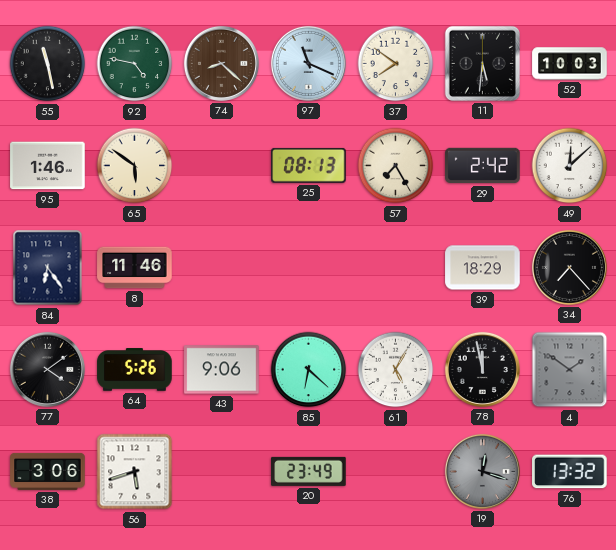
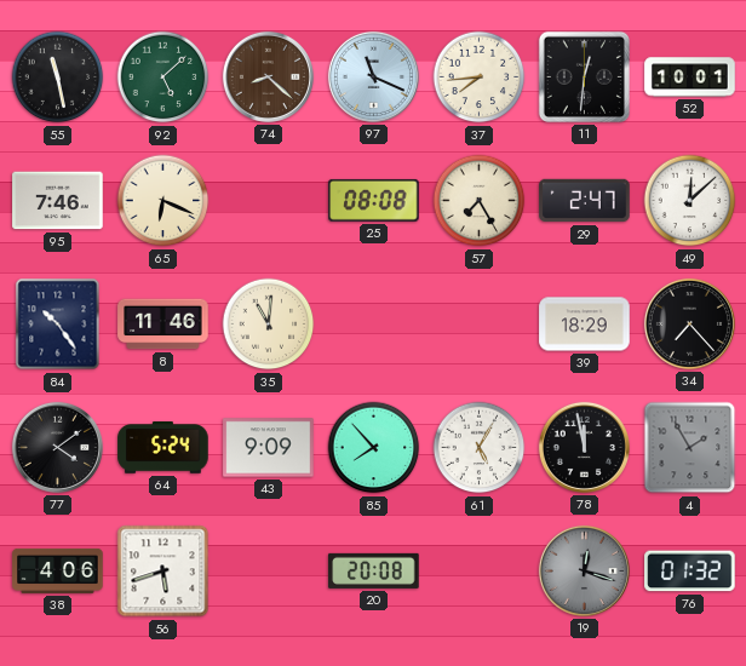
92: 4:47 -> 5:08
37: 7:51 -> 7:44
11: 5:31 -> 12:31
52: 10:03 -> 10:01
95: 1:46 -> 7:46
65: 5:51 -> 6:19
25: 08:13 -> 08:08
29: 2:42 -> 2:47
84: 6:24 -> 10:24
35: none -> 11:01
64: 5:26 -> 5:24
43: 9:06 -> 9:09
85: 6:22 -> 7:53
4: 1:51 -> 1:55
38: 3:06 -> 4:06
20: 23:49 -> 20:08
76: 13:32 -> 01:32
